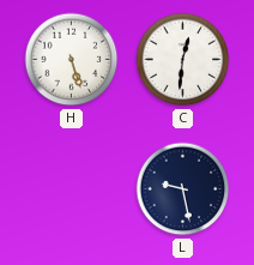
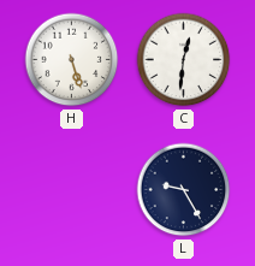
L: 9:28 -> 9:25
